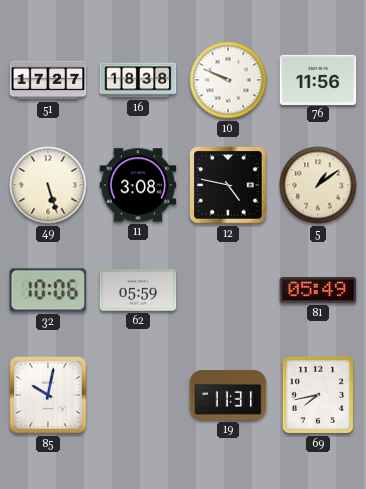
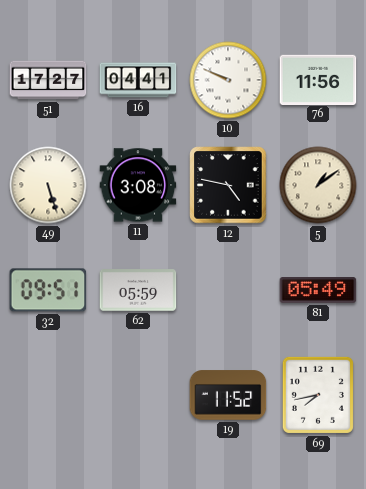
16: 18:38 -> 04:41
32: 10:06 -> 09:51
85: 10:02 -> none
19: 11:31 -> 11:52
